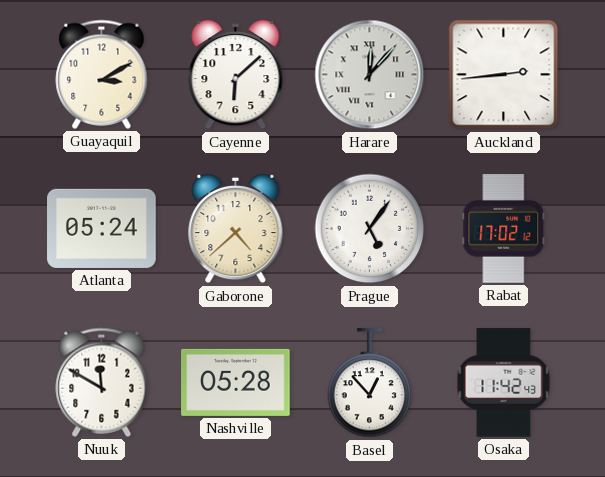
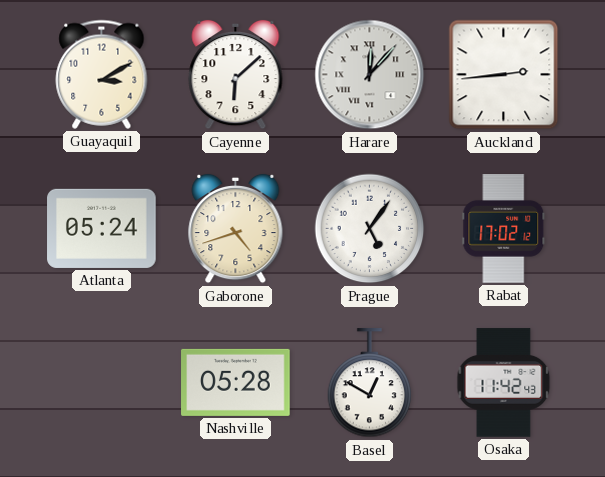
Gaborone: 4:38 -> 4:42
Nuuk: 11:50 -> none
Basel: 12:53 -> 12:50
